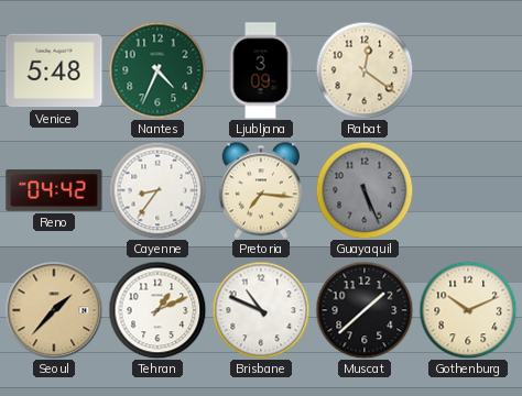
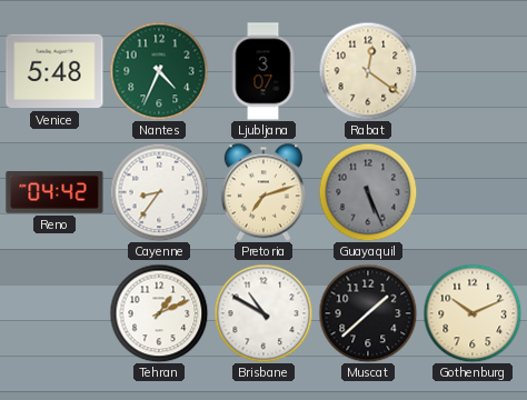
Ljubljana: 3:09 -> 3:07
Pretoria: 7:16 -> 7:12
Seoul: 1:37 -> none
Brisbane: 10:49 -> 10:50
